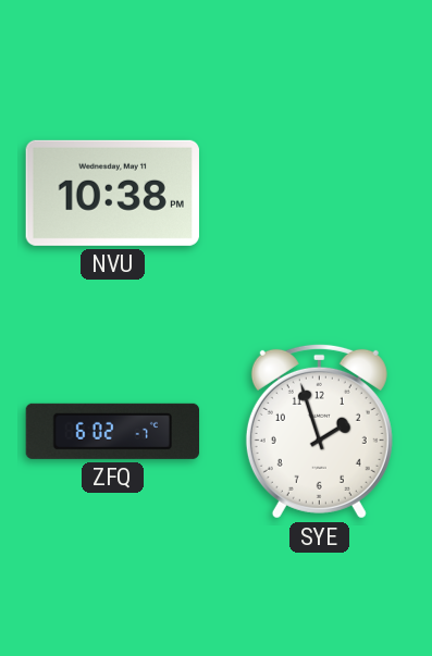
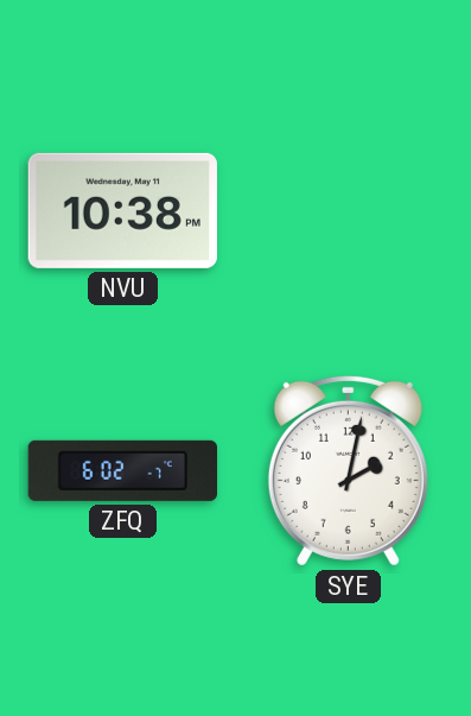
SYE: 1:57 -> 2:02
